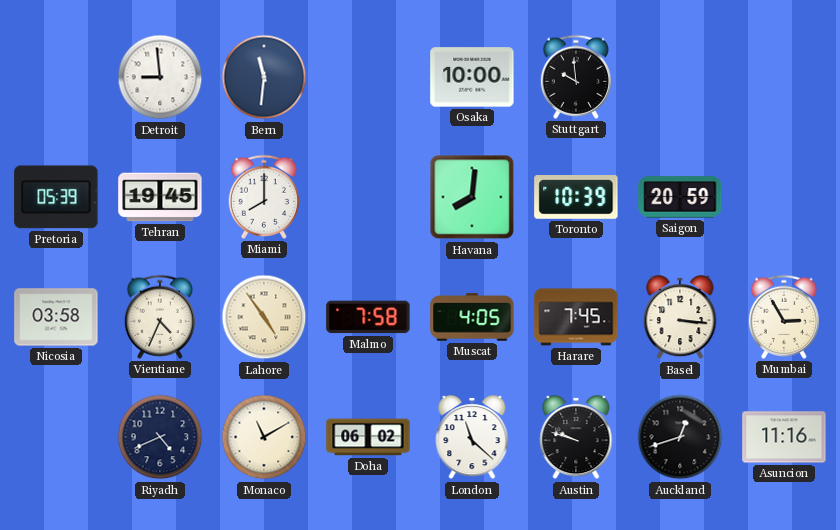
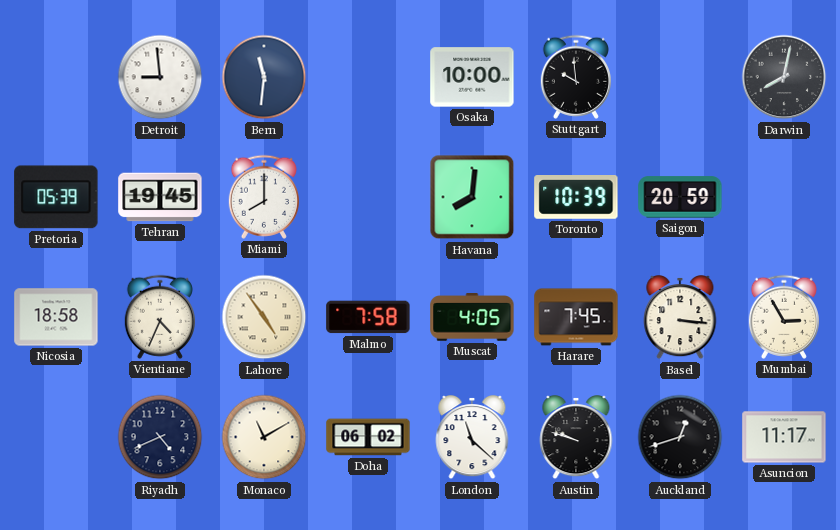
Darwin: none -> 8:02
Nicosia: 03:58 -> 18:58
Asuncion: 11:16 -> 11:17
